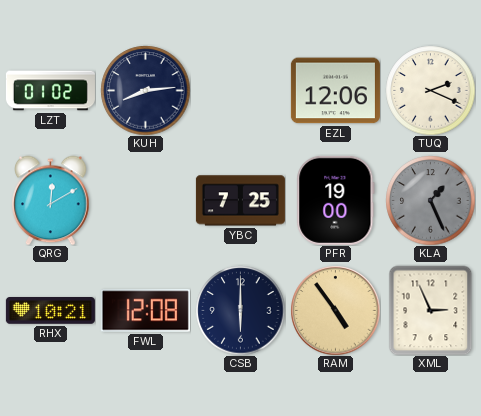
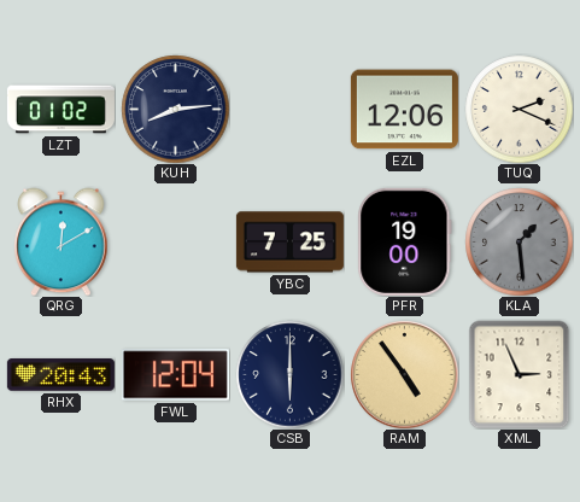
KLA: 1:26 -> 1:29
RHX: 10:21 -> 20:43
FWL: 12:08 -> 12:04
